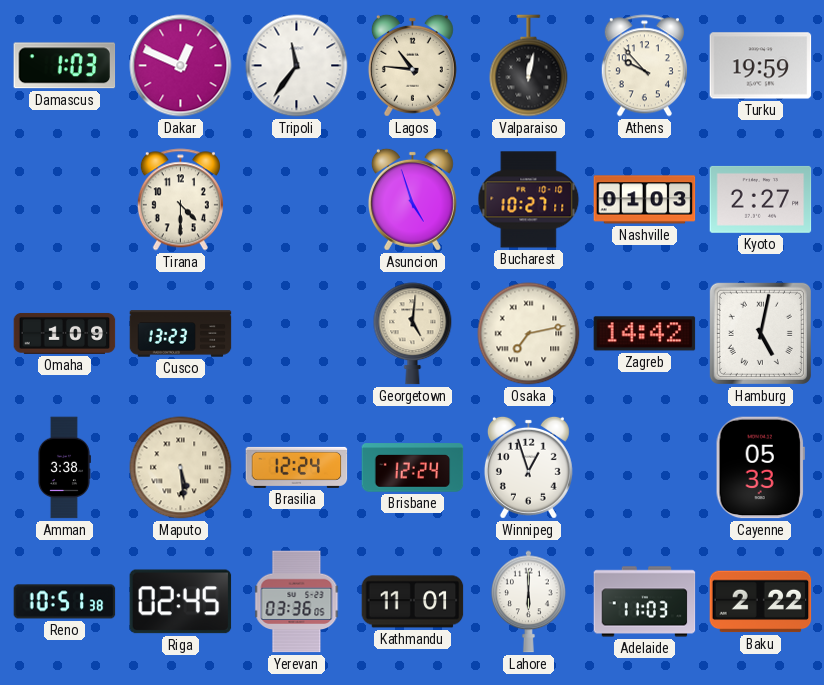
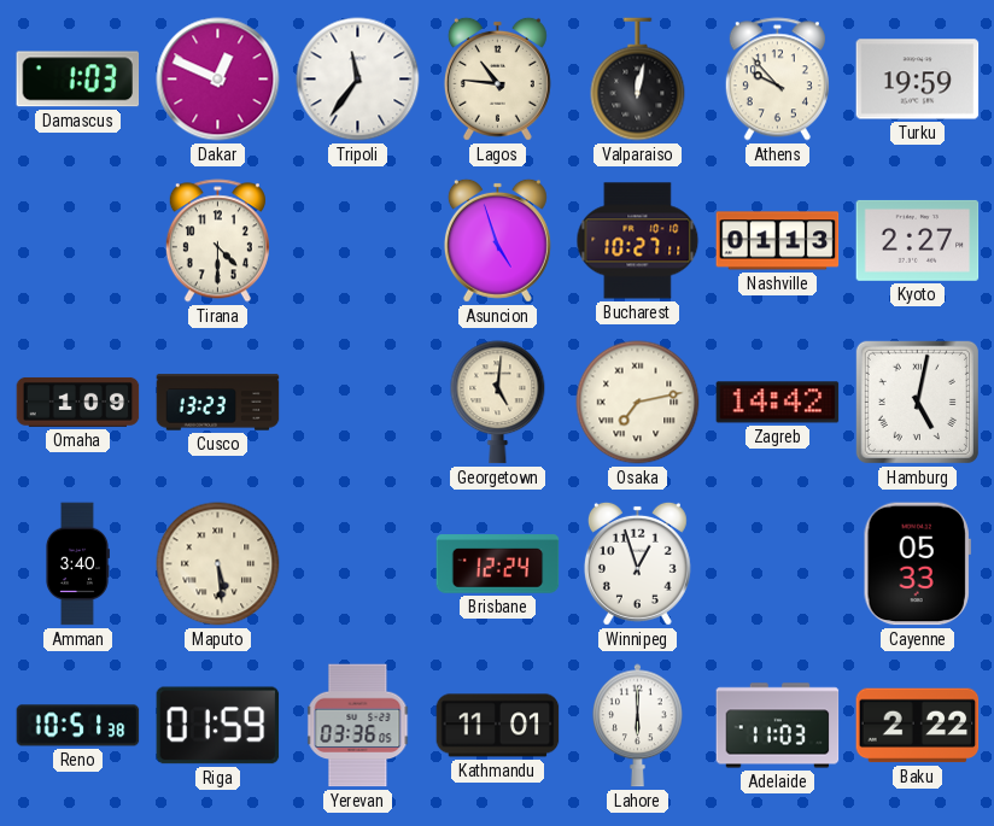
Nashville: 01:03 -> 01:13
Amman: 3:38 -> 3:40
Brasilia: 12:24 -> none
Riga: 02:45 -> 01:59
